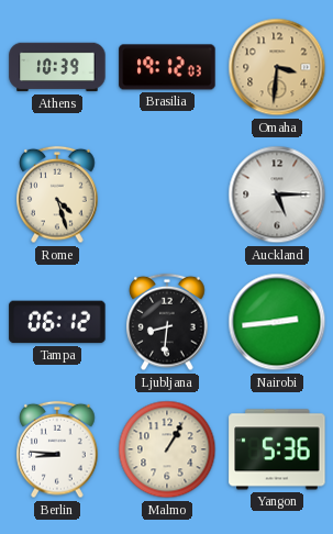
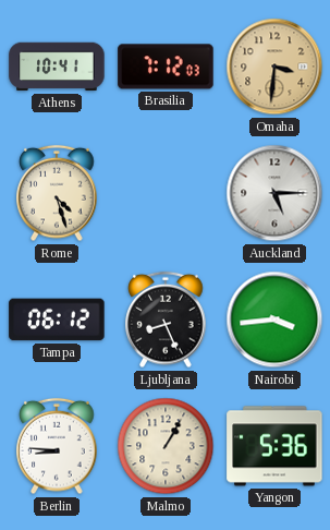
Athens: 10:39 -> 10:41
Brasilia: 19:12 -> 7:12
Ljubljana: 8:31 -> 8:26
Nairobi: 2:44 -> 3:44
